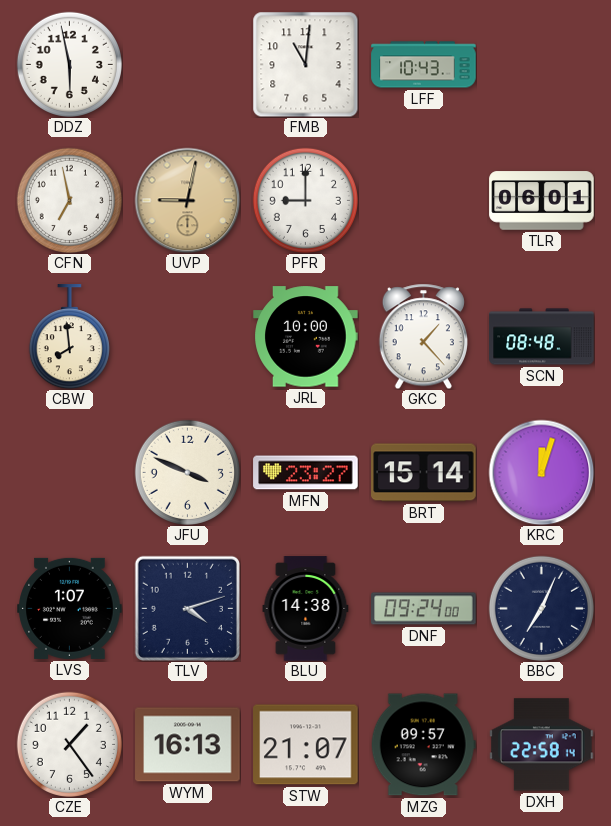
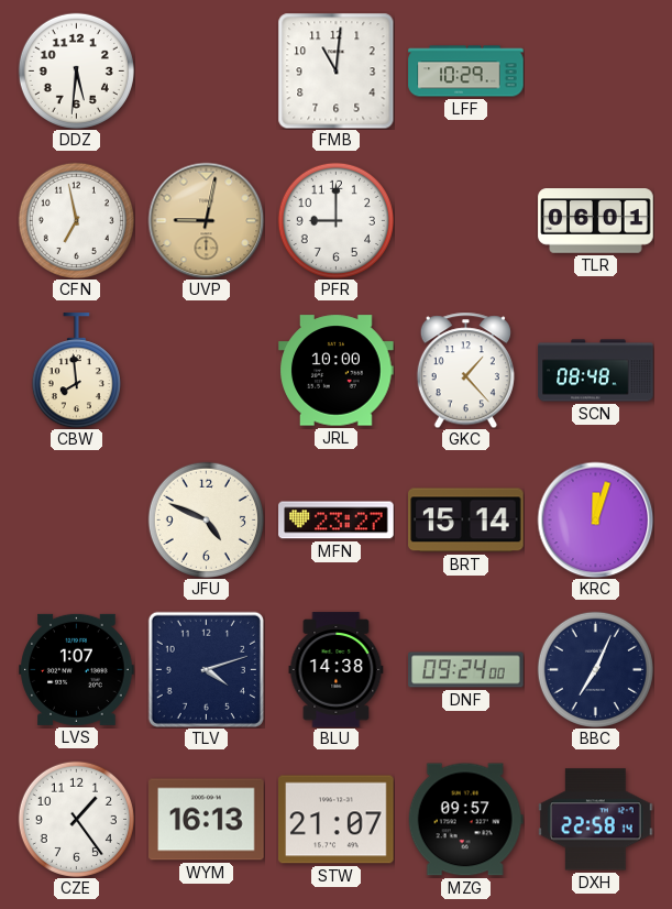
DDZ: 5:58 -> 5:31
LFF: 10:43 -> 10:29
JFU: 3:49 -> 4:49
